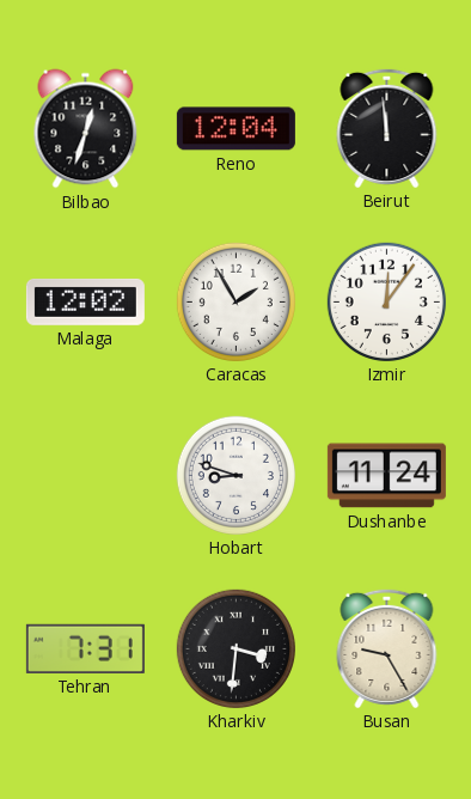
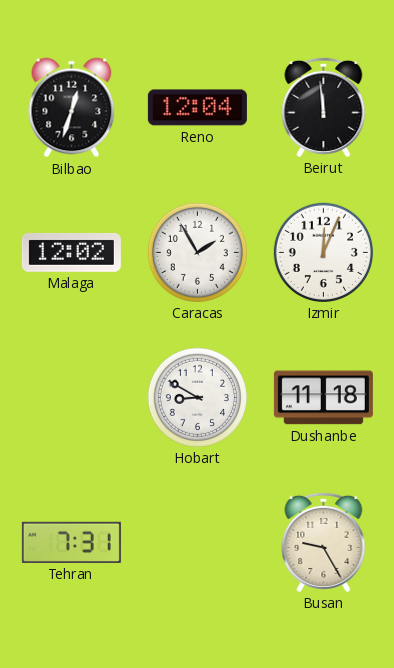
Izmir: 12:06 -> 12:04
Hobart: 8:48 -> 8:50
Dushanbe: 11:24 -> 11:18
Kharkiv: 3:31 -> none
